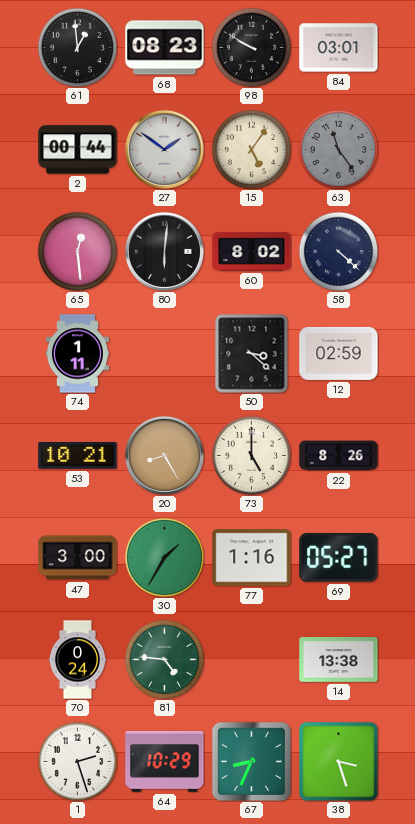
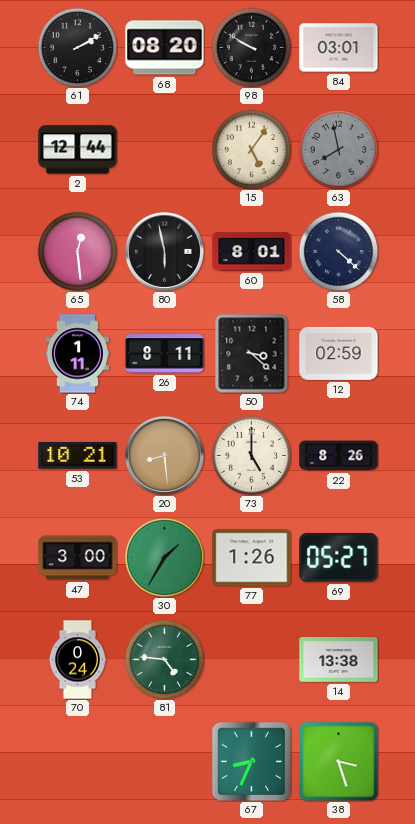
61: 12:59 -> 2:10
68: 08:23 -> 08:20
2: 00:44 -> 12:44
27: 1:51 -> none
63: 11:24 -> 7:58
80: 6:01 -> 5:58
60: 8:02 -> 8:01
26: none -> 8:11
20: 8:25 -> 8:29
77: 1:16 -> 1:26
1: 2:27 -> none
64: 10:29 -> none
